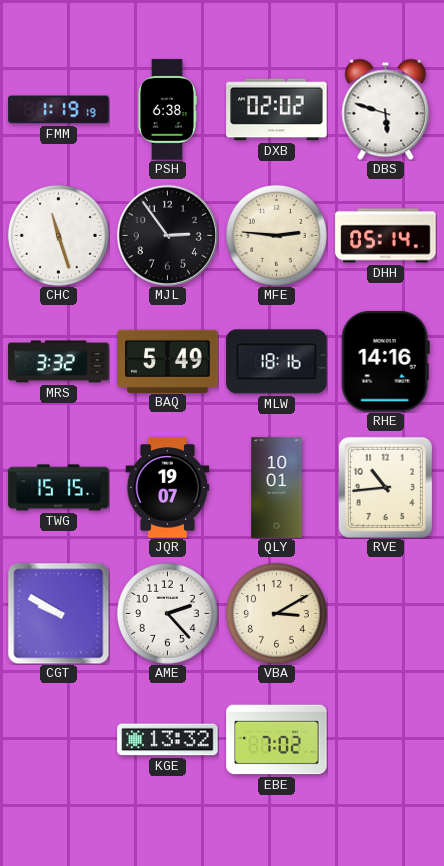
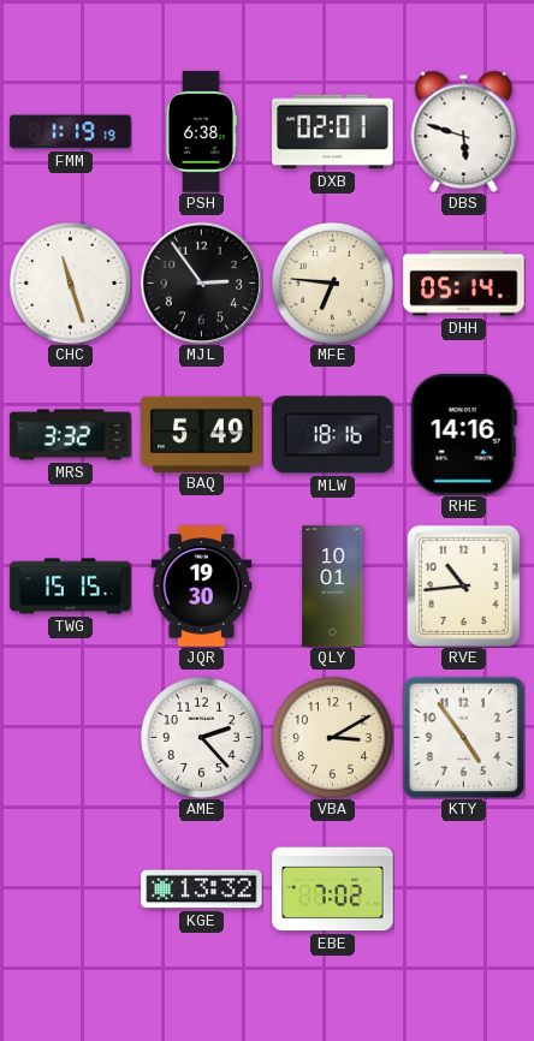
DXB: 02:02 -> 02:01
MFE: 2:46 -> 6:46
JQR: 19:07 -> 19:30
CGT: 9:50 -> none
KTY: none -> 4:54
